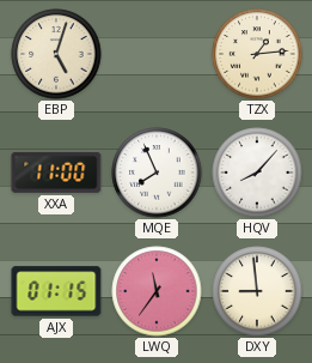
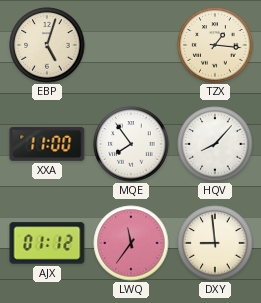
TZX: 1:14 -> 1:16
MQE: 7:56 -> 7:54
AJX: 01:15 -> 01:12
